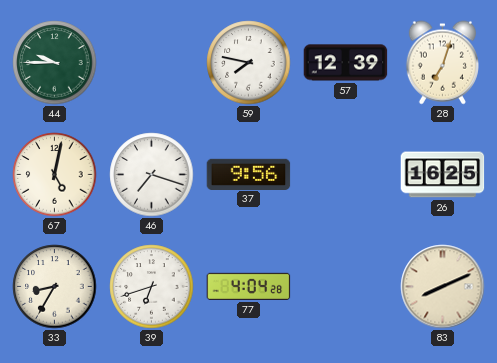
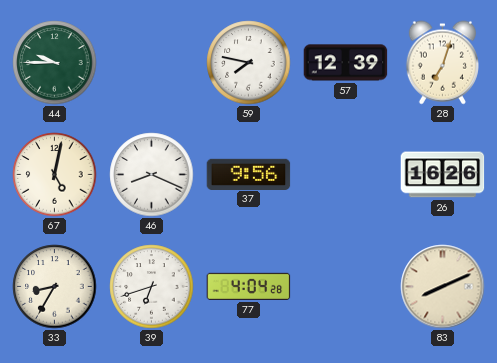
46: 7:18 -> 8:19
26: 16:25 -> 16:26
